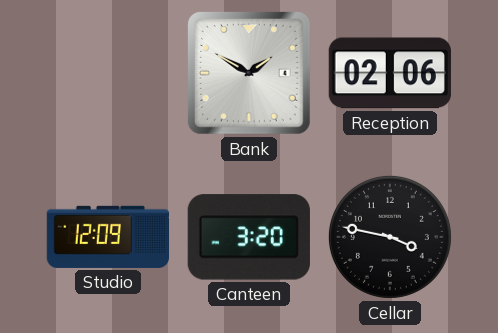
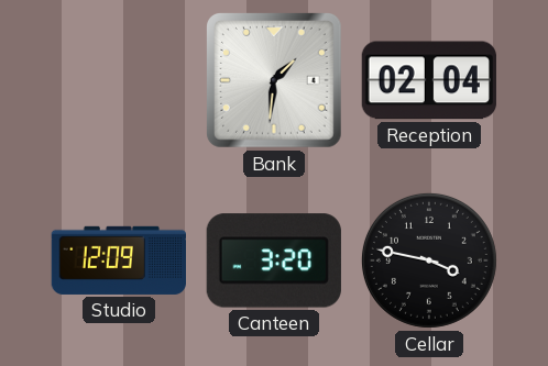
Bank: 1:50 -> 1:31
Reception: 02:06 -> 02:04
